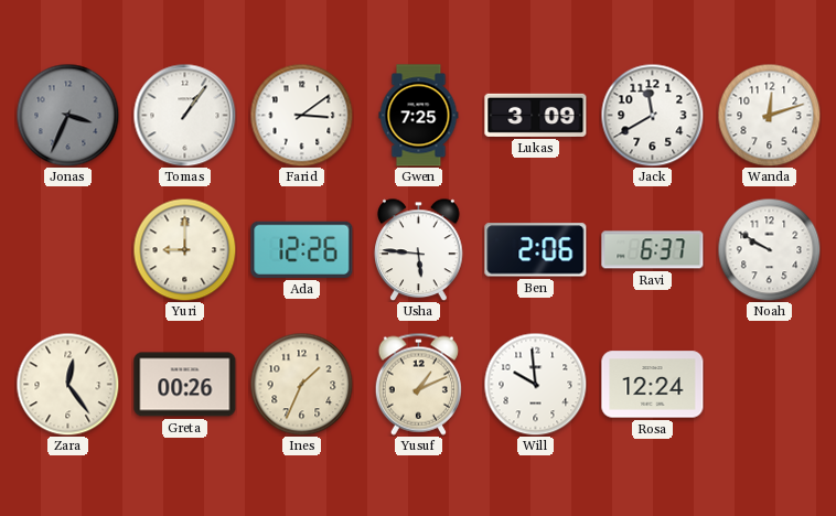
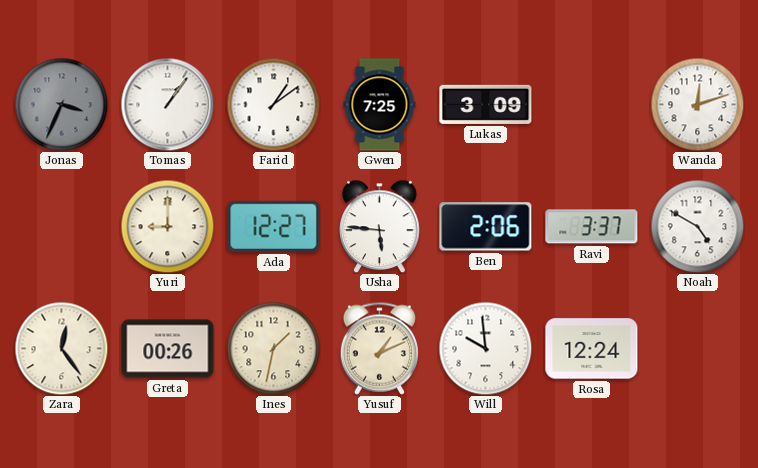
Farid: 3:09 -> 1:09
Jack: 11:40 -> none
Ada: 12:26 -> 12:27
Ravi: 6:37 -> 3:37
Noah: 9:50 -> 4:50
Ines: 1:34 -> 1:32
